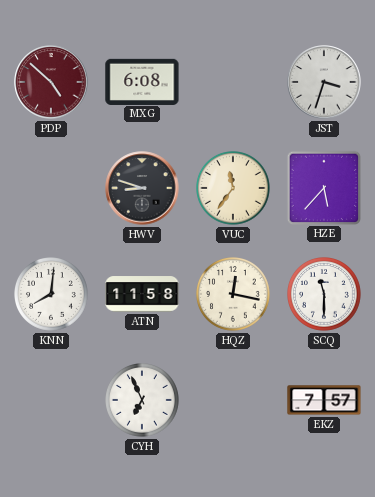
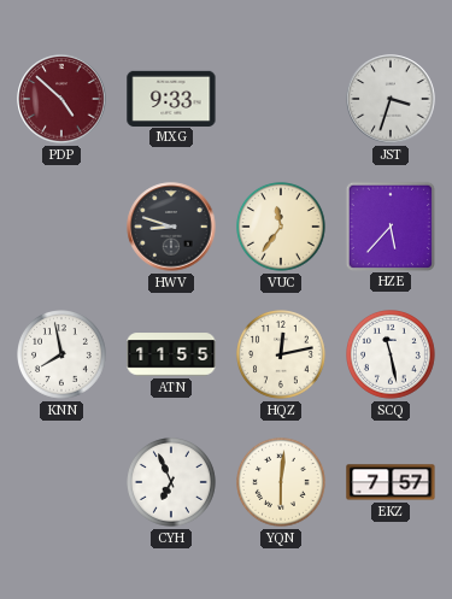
MXG: 6:08 -> 9:33
KNN: 8:01 -> 7:58
ATN: 11:58 -> 11:55
HQZ: 12:17 -> 12:13
SCQ: 11:30 -> 11:28
YQN: none -> 6:01
